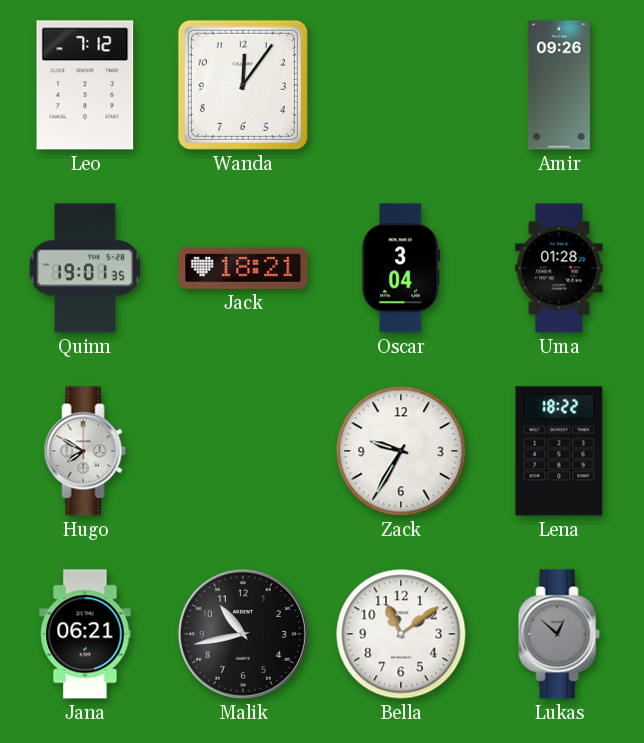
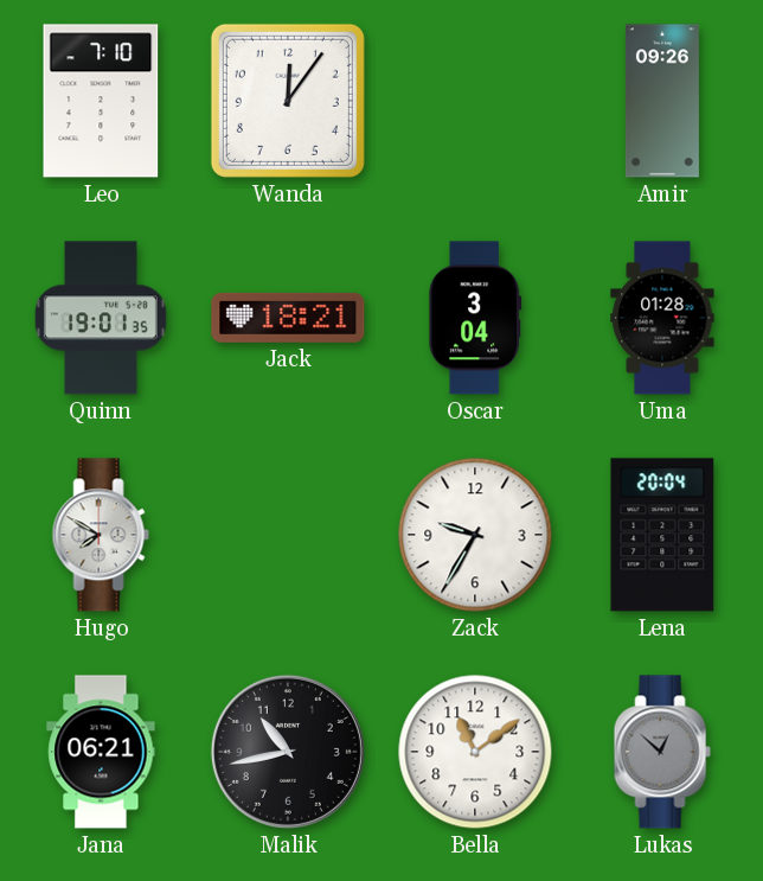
Leo: 7:12 -> 7:10
Lena: 18:22 -> 20:04
